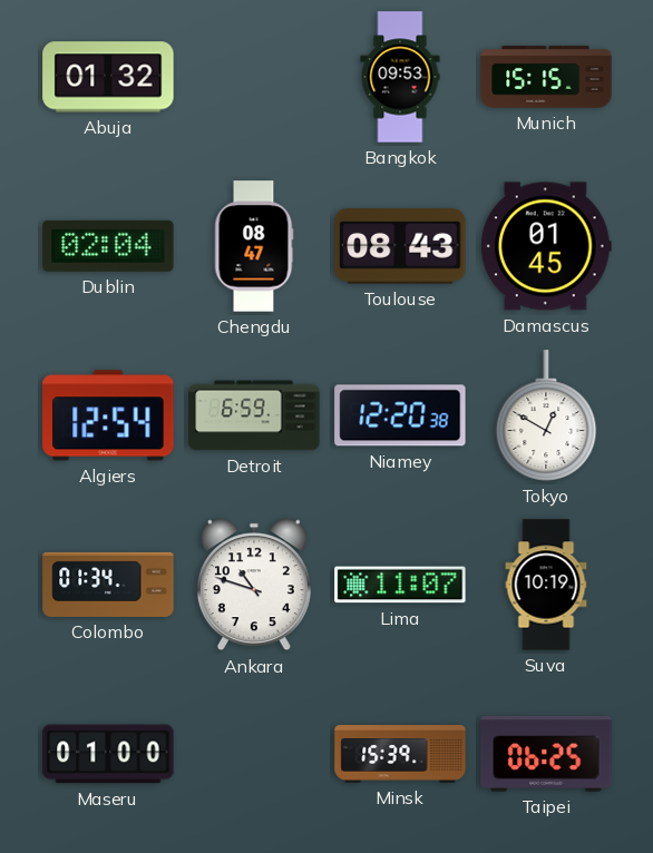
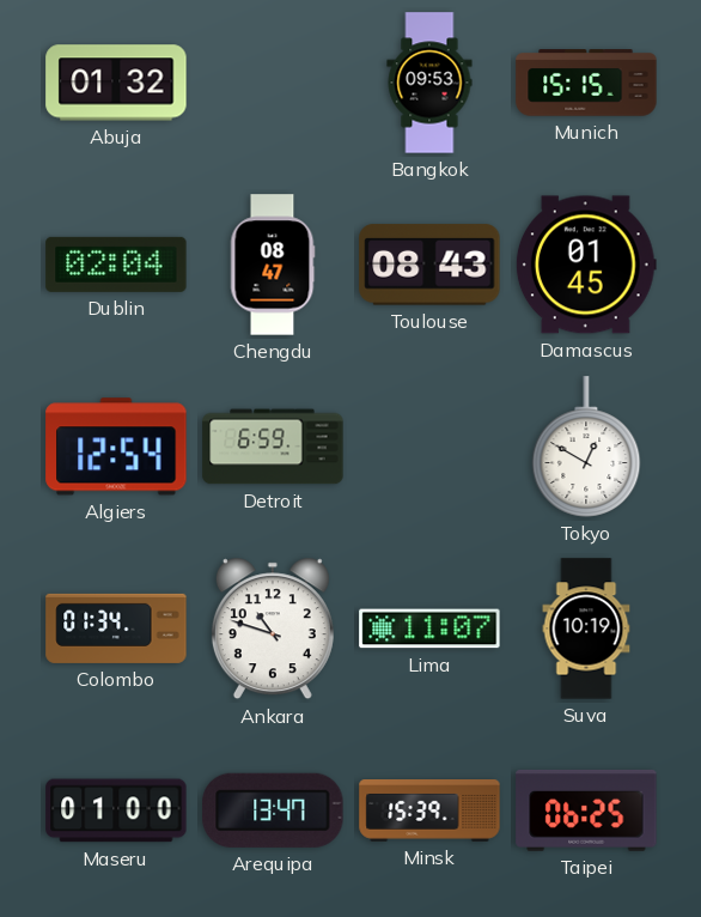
Niamey: 12:20 -> none
Arequipa: none -> 13:47
